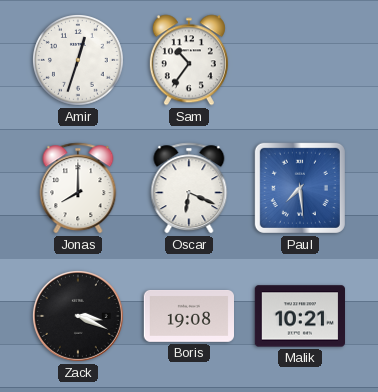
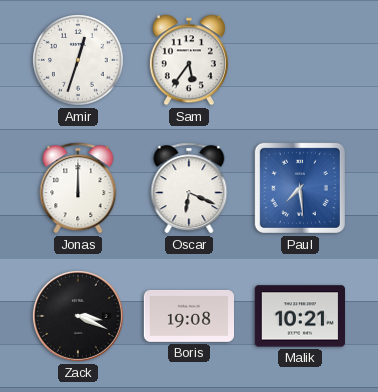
Sam: 10:36 -> 5:36
Jonas: 8:00 -> 12:00
